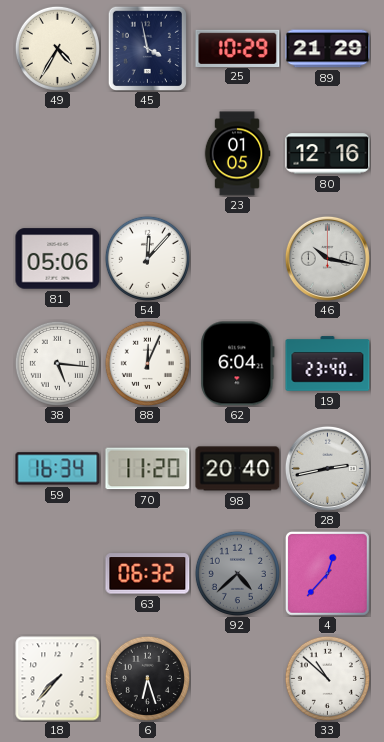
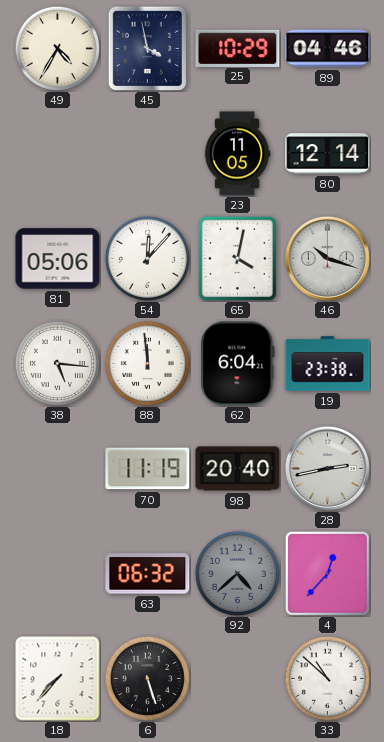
89: 21:29 -> 04:46
23: 01:05 -> 11:05
80: 12:16 -> 12:14
65: none -> 4:02
46: 10:17 -> 10:18
88: 12:04 -> 11:59
19: 23:40 -> 23:38
59: 16:34 -> none
70: 11:20 -> 11:19
6: 6:27 -> 5:27
